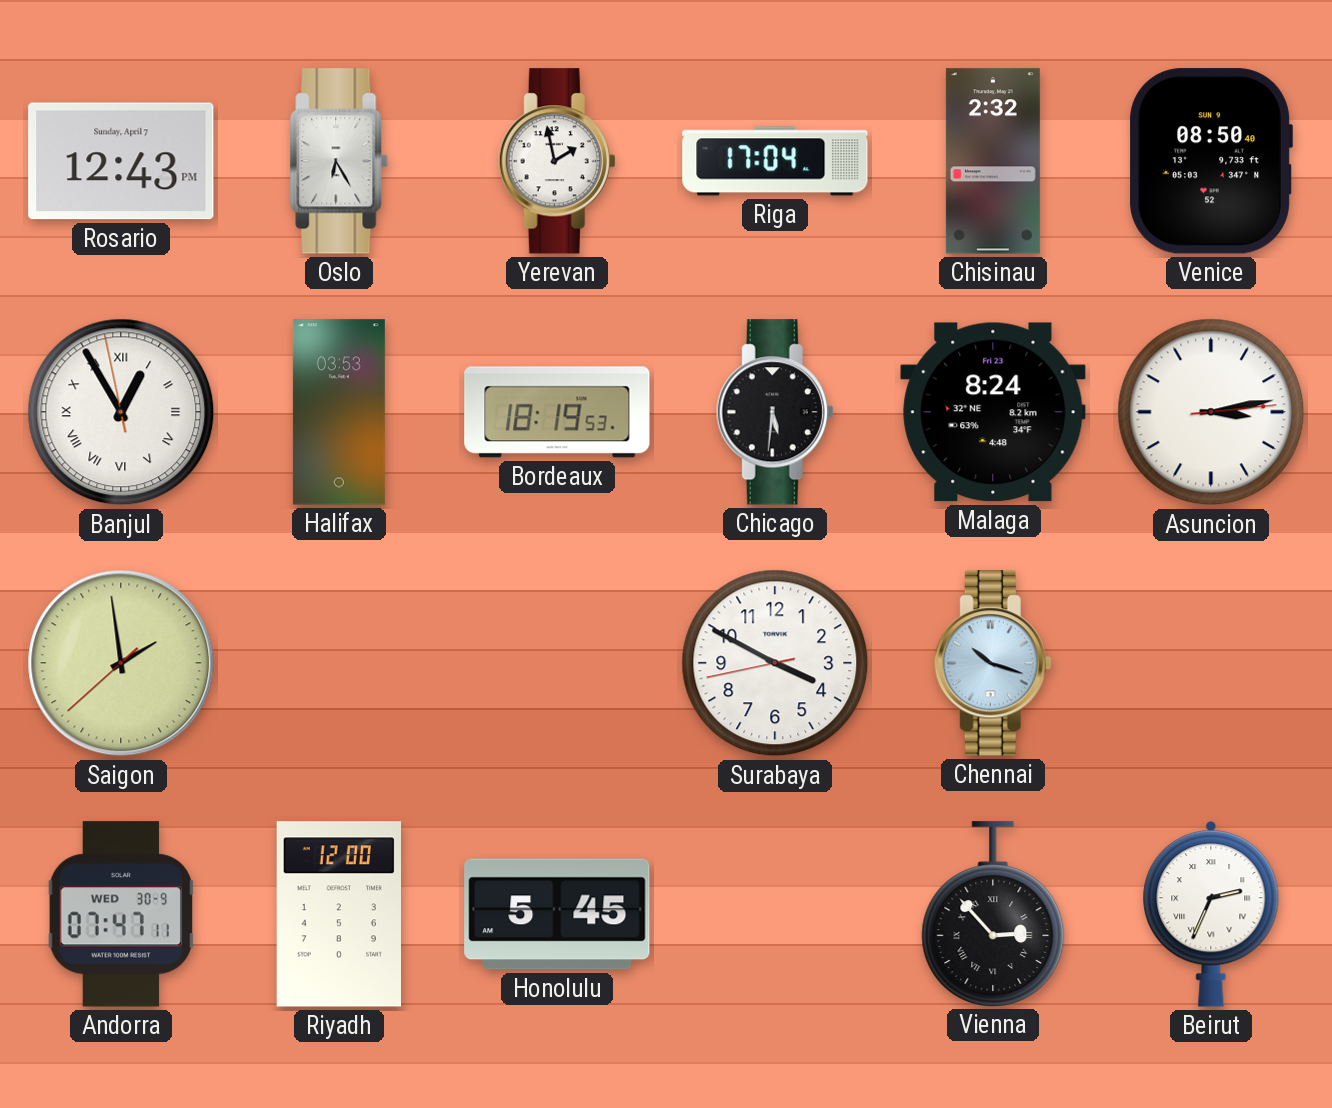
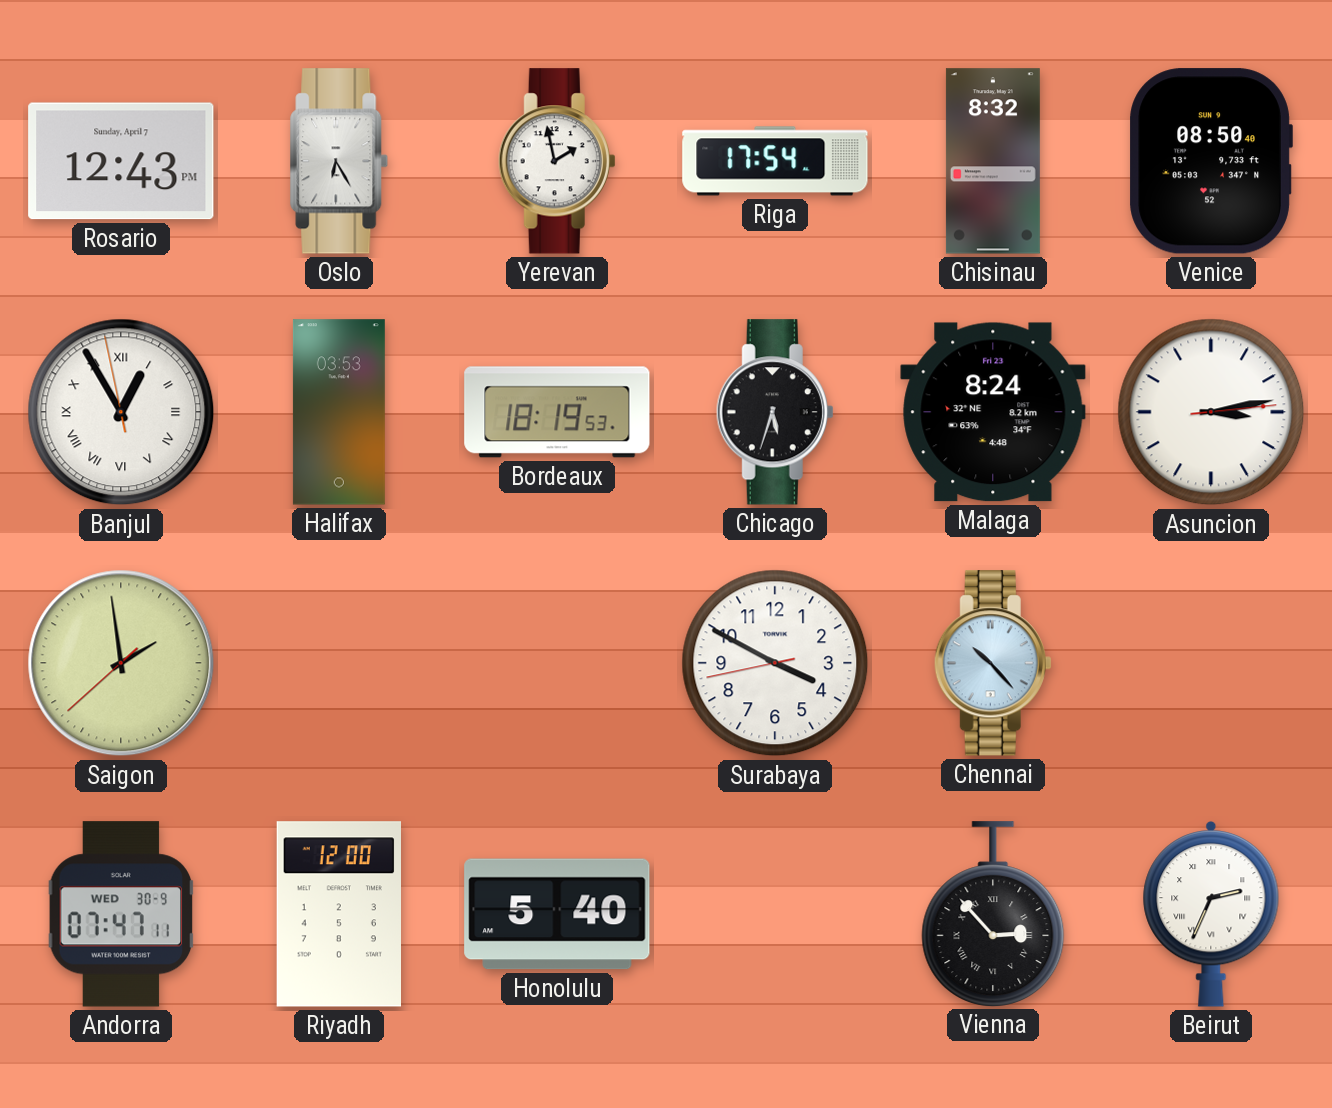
Riga: 17:04 -> 17:54
Chisinau: 2:32 -> 8:32
Chicago: 5:31 -> 5:33
Chennai: 10:18 -> 10:23
Honolulu: 5:45 -> 5:40
